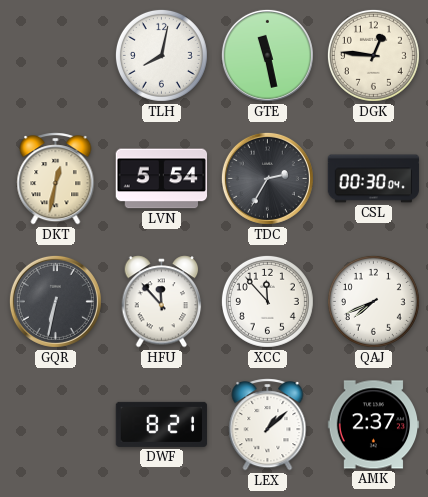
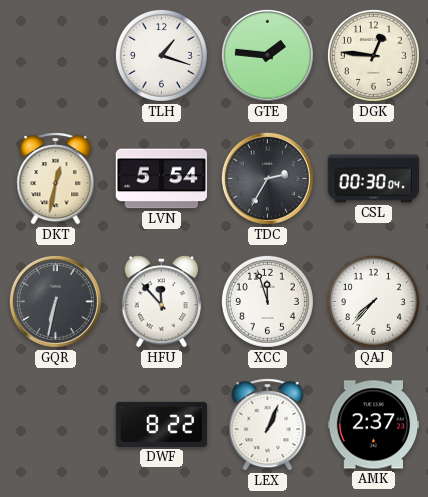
TLH: 8:02 -> 1:18
GTE: 11:28 -> 1:46
XCC: 11:53 -> 11:57
QAJ: 7:41 -> 7:37
DWF: 8:21 -> 8:22
LEX: 1:08 -> 1:04
